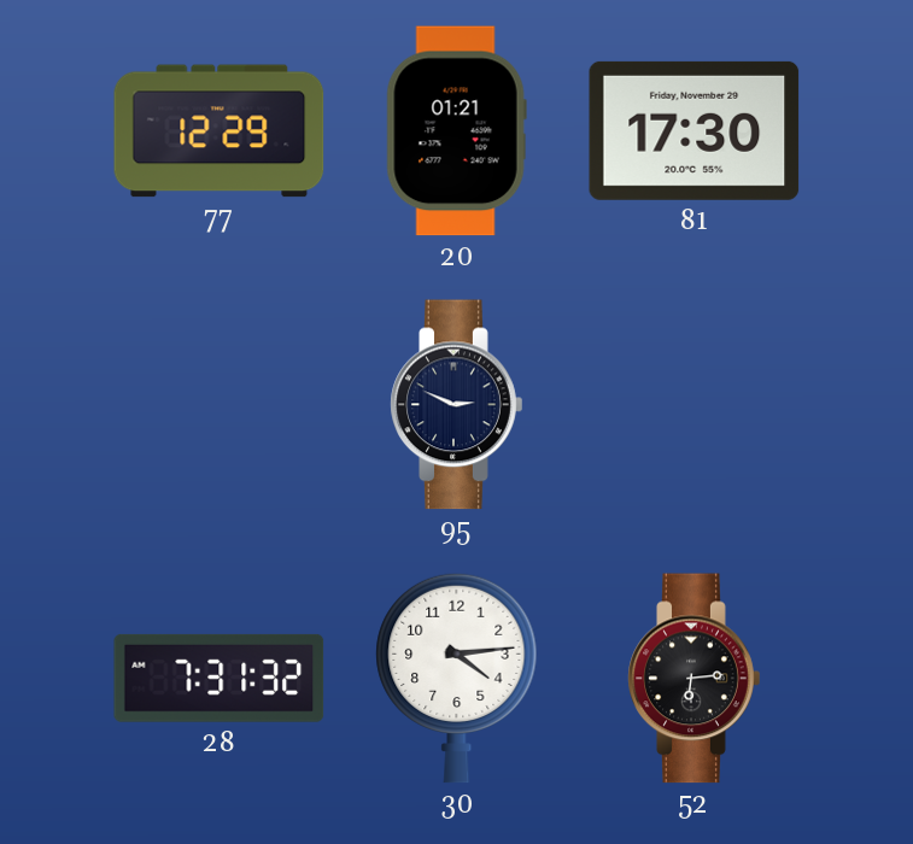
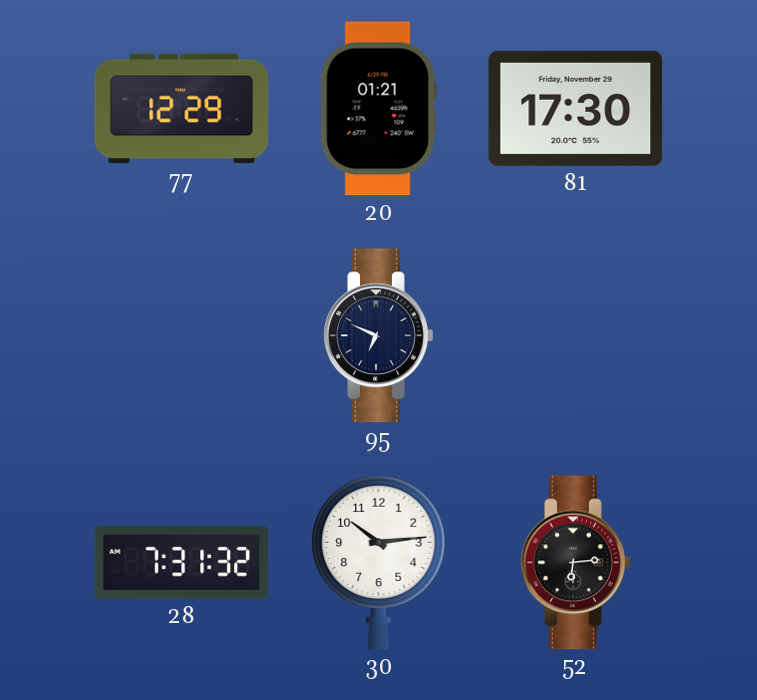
95: 2:49 -> 6:49
30: 4:14 -> 10:14
